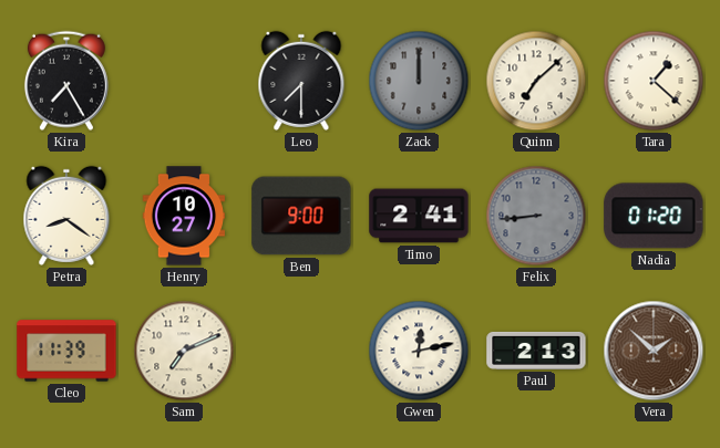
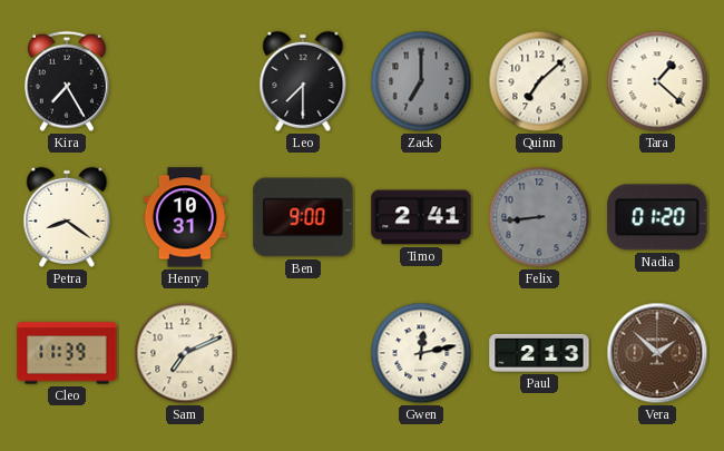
Zack: 12:00 -> 7:00
Henry: 10:27 -> 10:31
